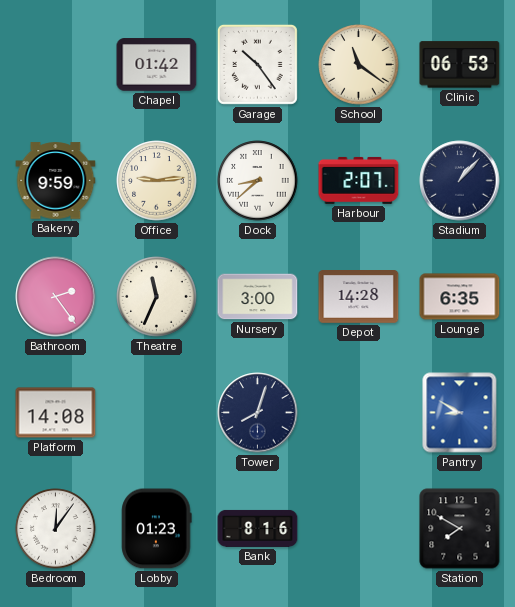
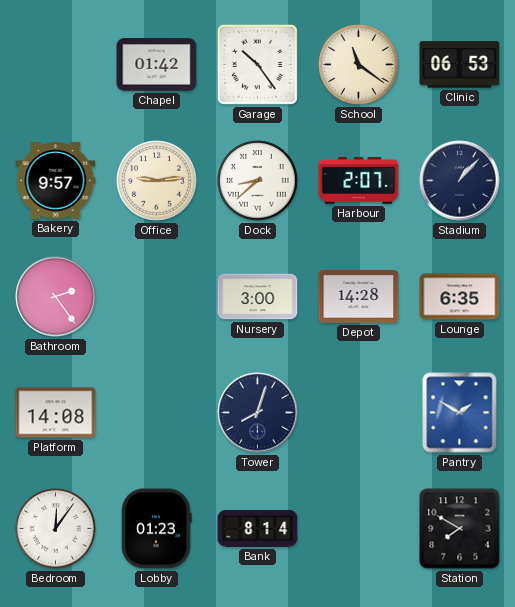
Bakery: 9:59 -> 9:57
Theatre: 11:34 -> none
Pantry: 8:50 -> 1:50
Bank: 8:16 -> 8:14
